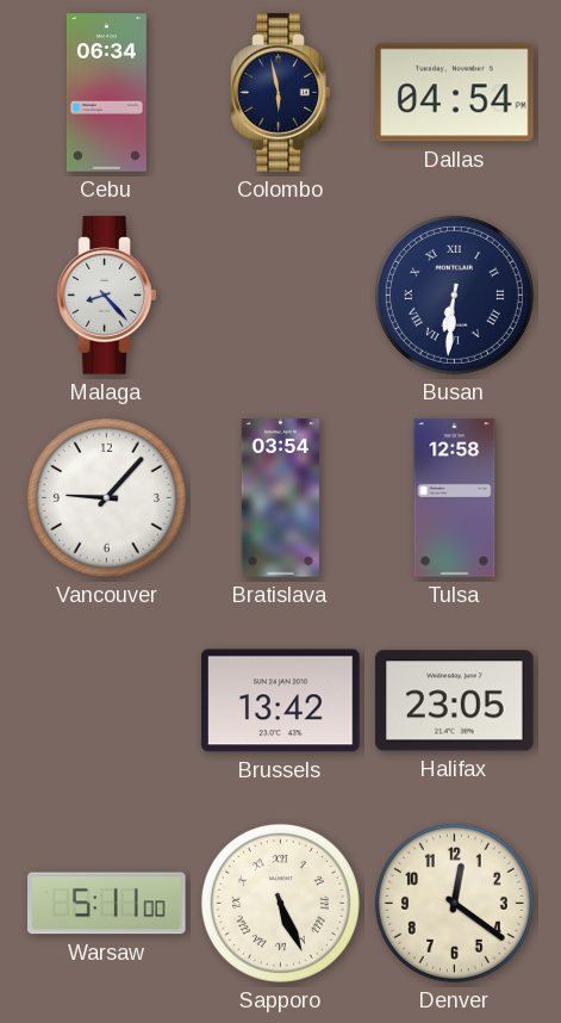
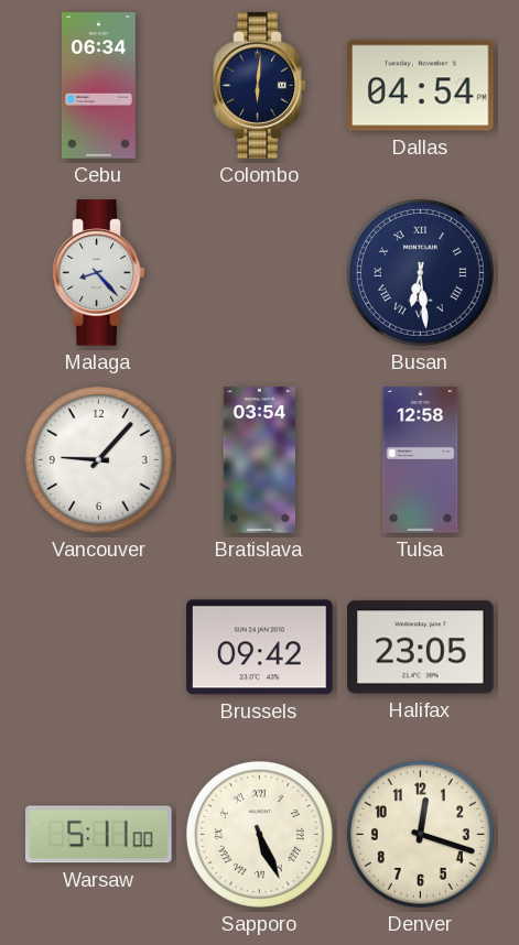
Colombo: 5:58 -> 6:01
Busan: 6:31 -> 6:29
Brussels: 13:42 -> 09:42
Denver: 12:21 -> 12:18
